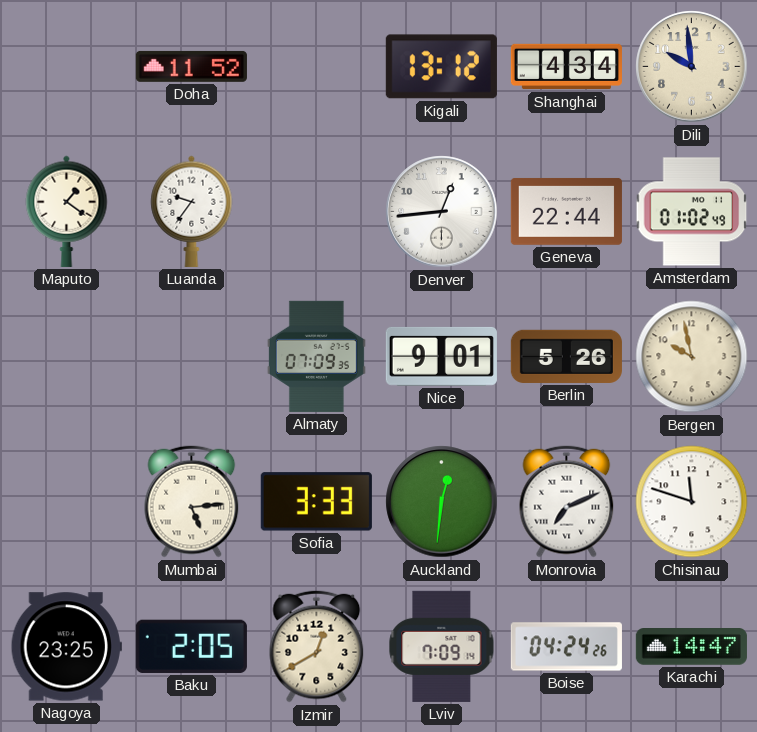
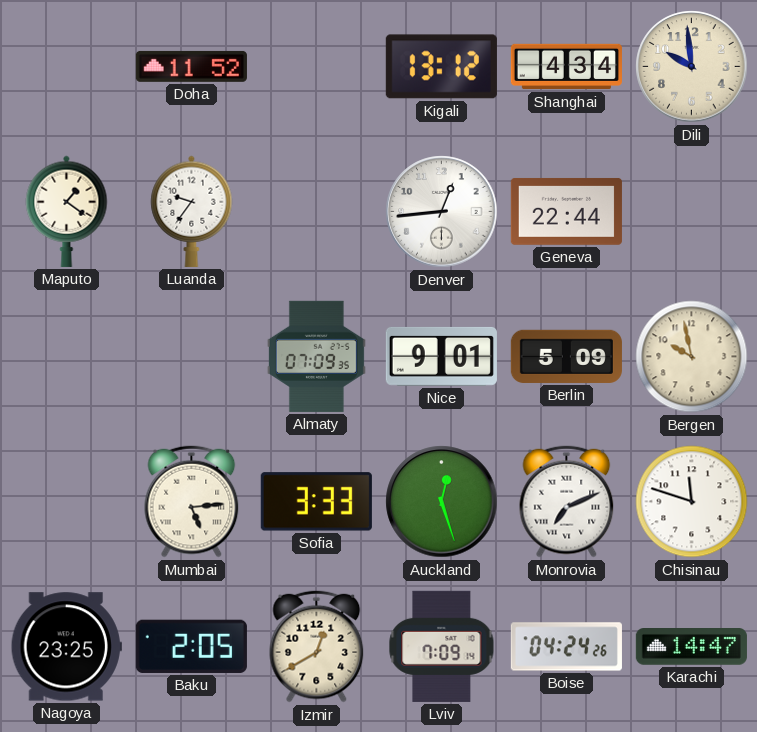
Amsterdam: 01:02 -> none
Berlin: 5:26 -> 5:09
Auckland: 12:31 -> 12:27
